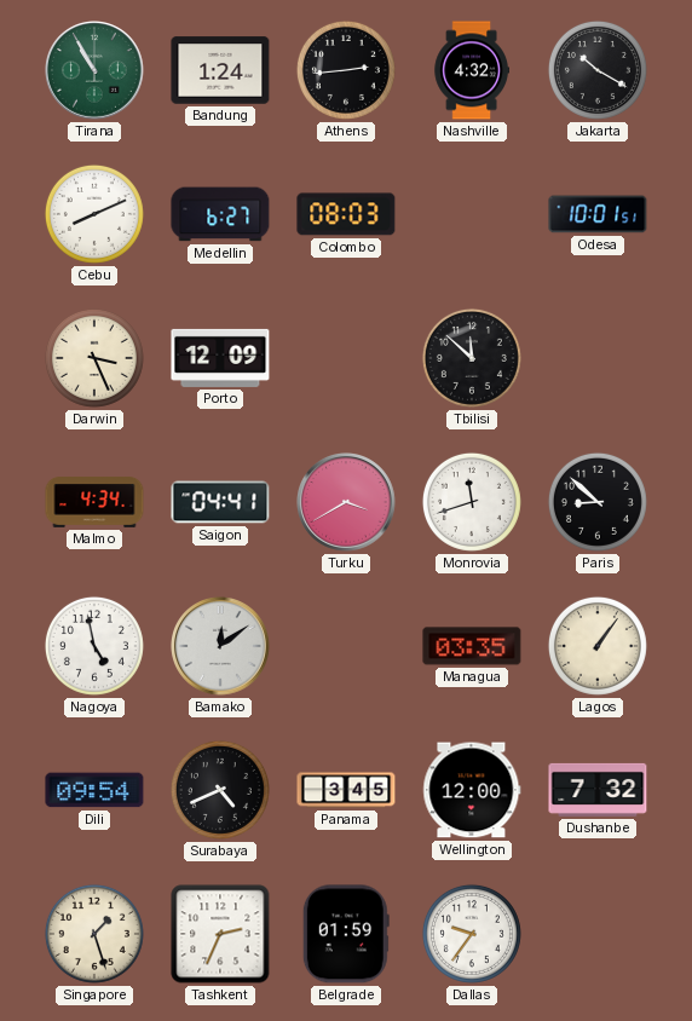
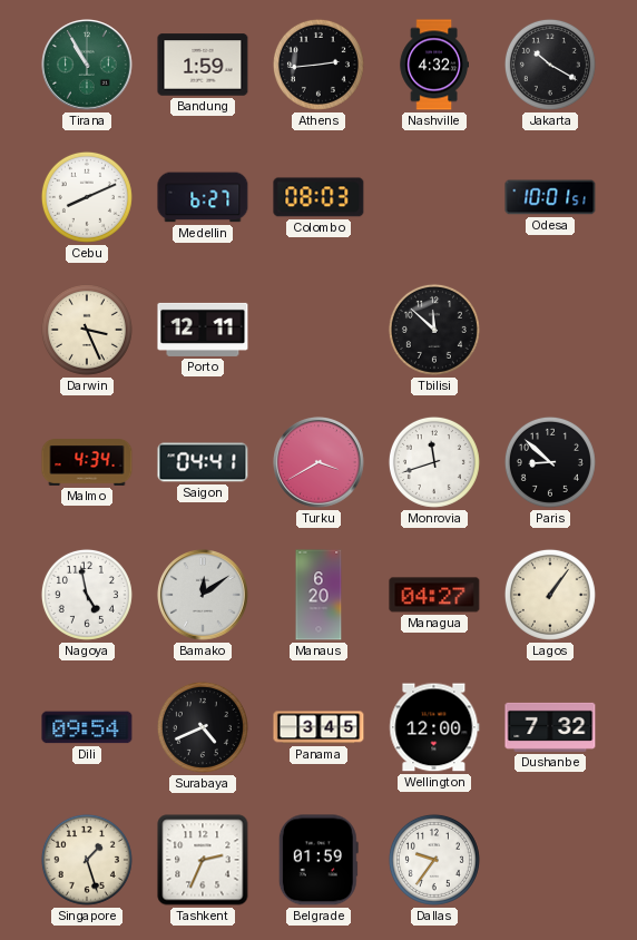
Bandung: 1:24 -> 1:59
Porto: 12:09 -> 12:11
Manaus: none -> 6:20
Managua: 03:35 -> 04:27
